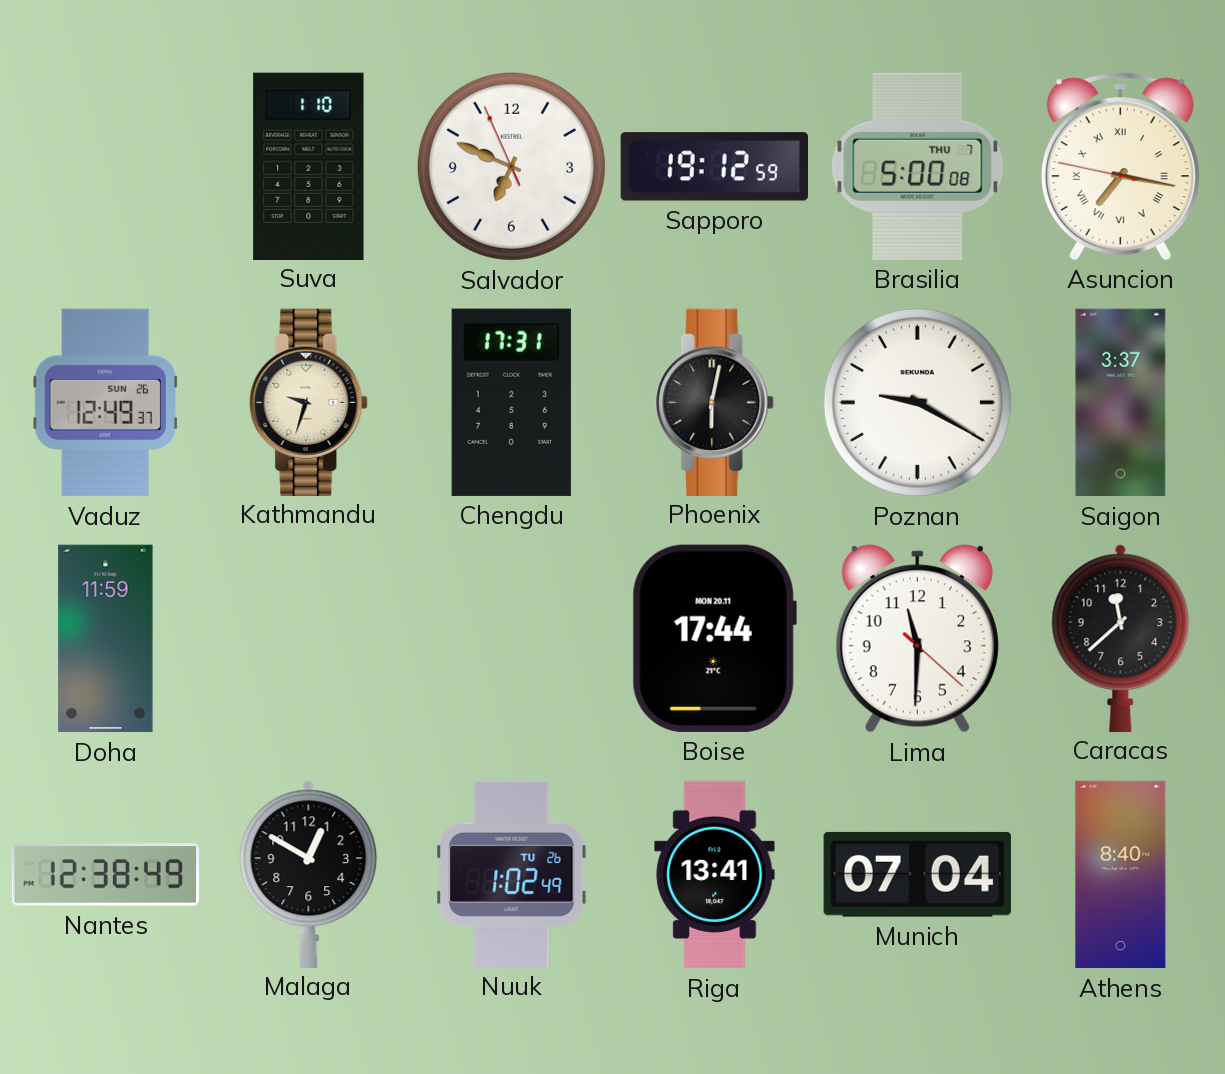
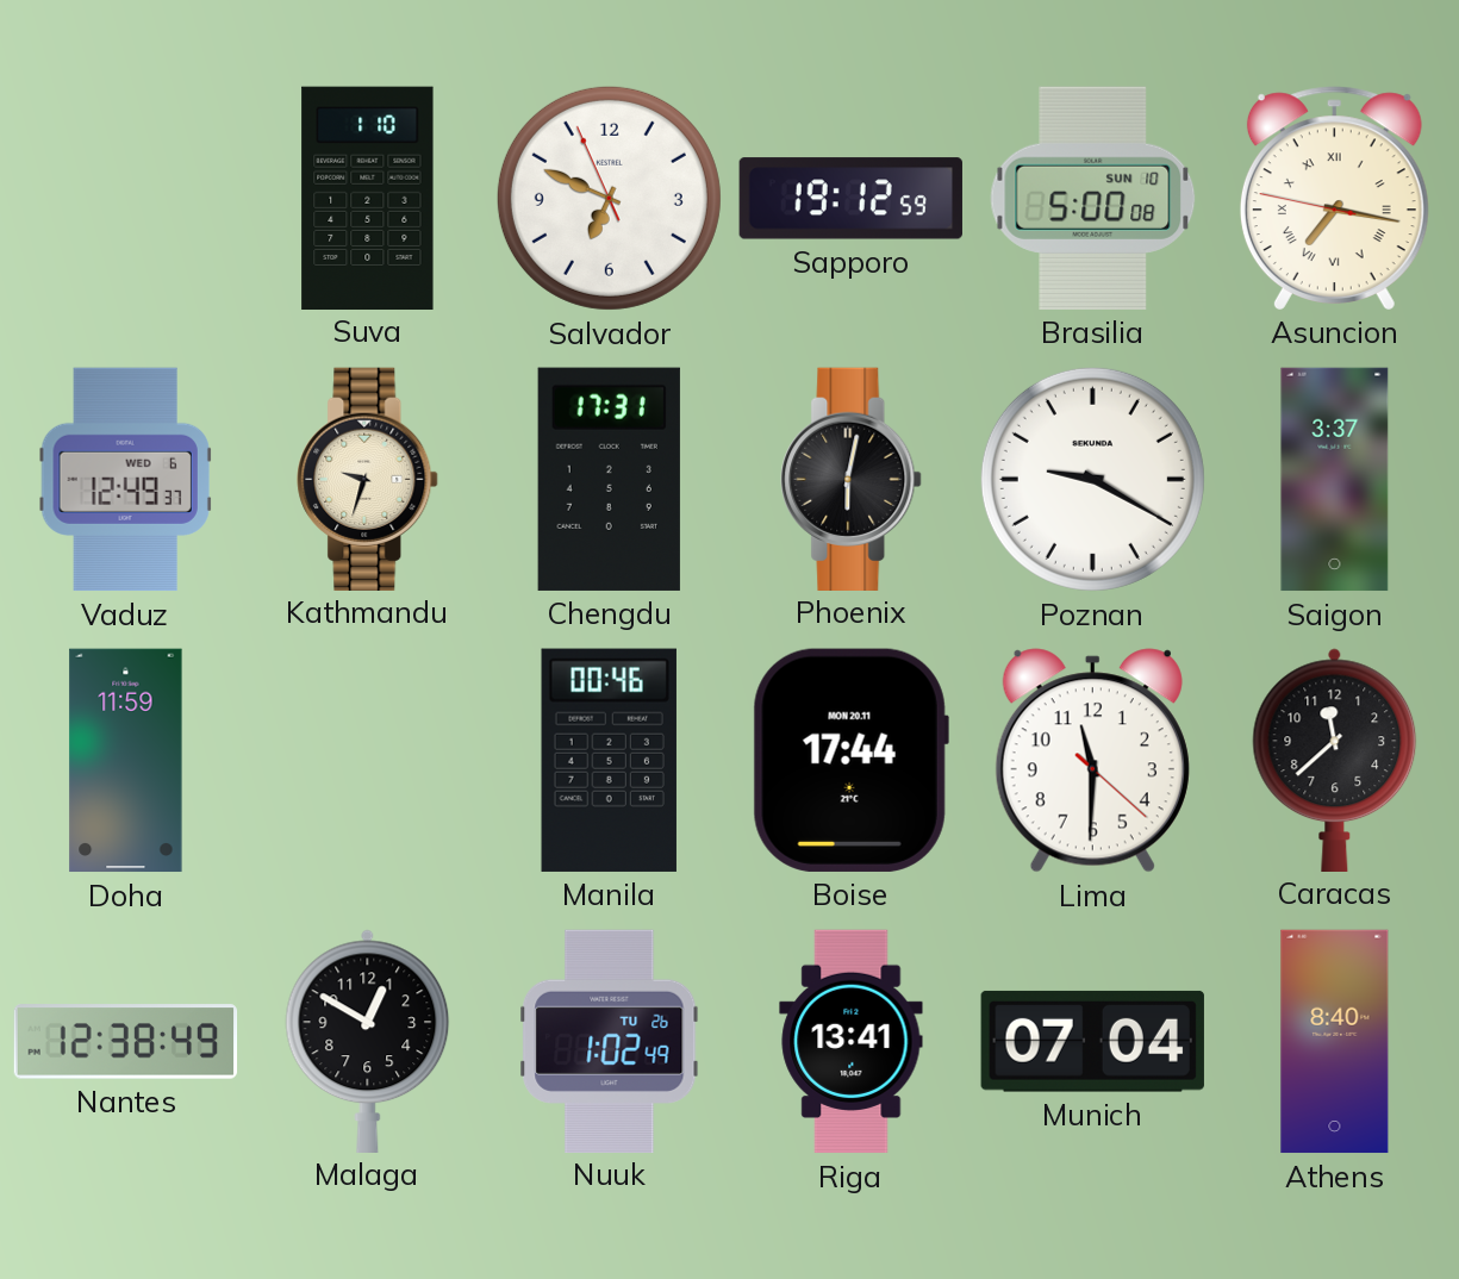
Brasilia date: THU 7 -> SUN 10
Vaduz date: SUN 26 -> WED 6
Manila: none -> 00:46
